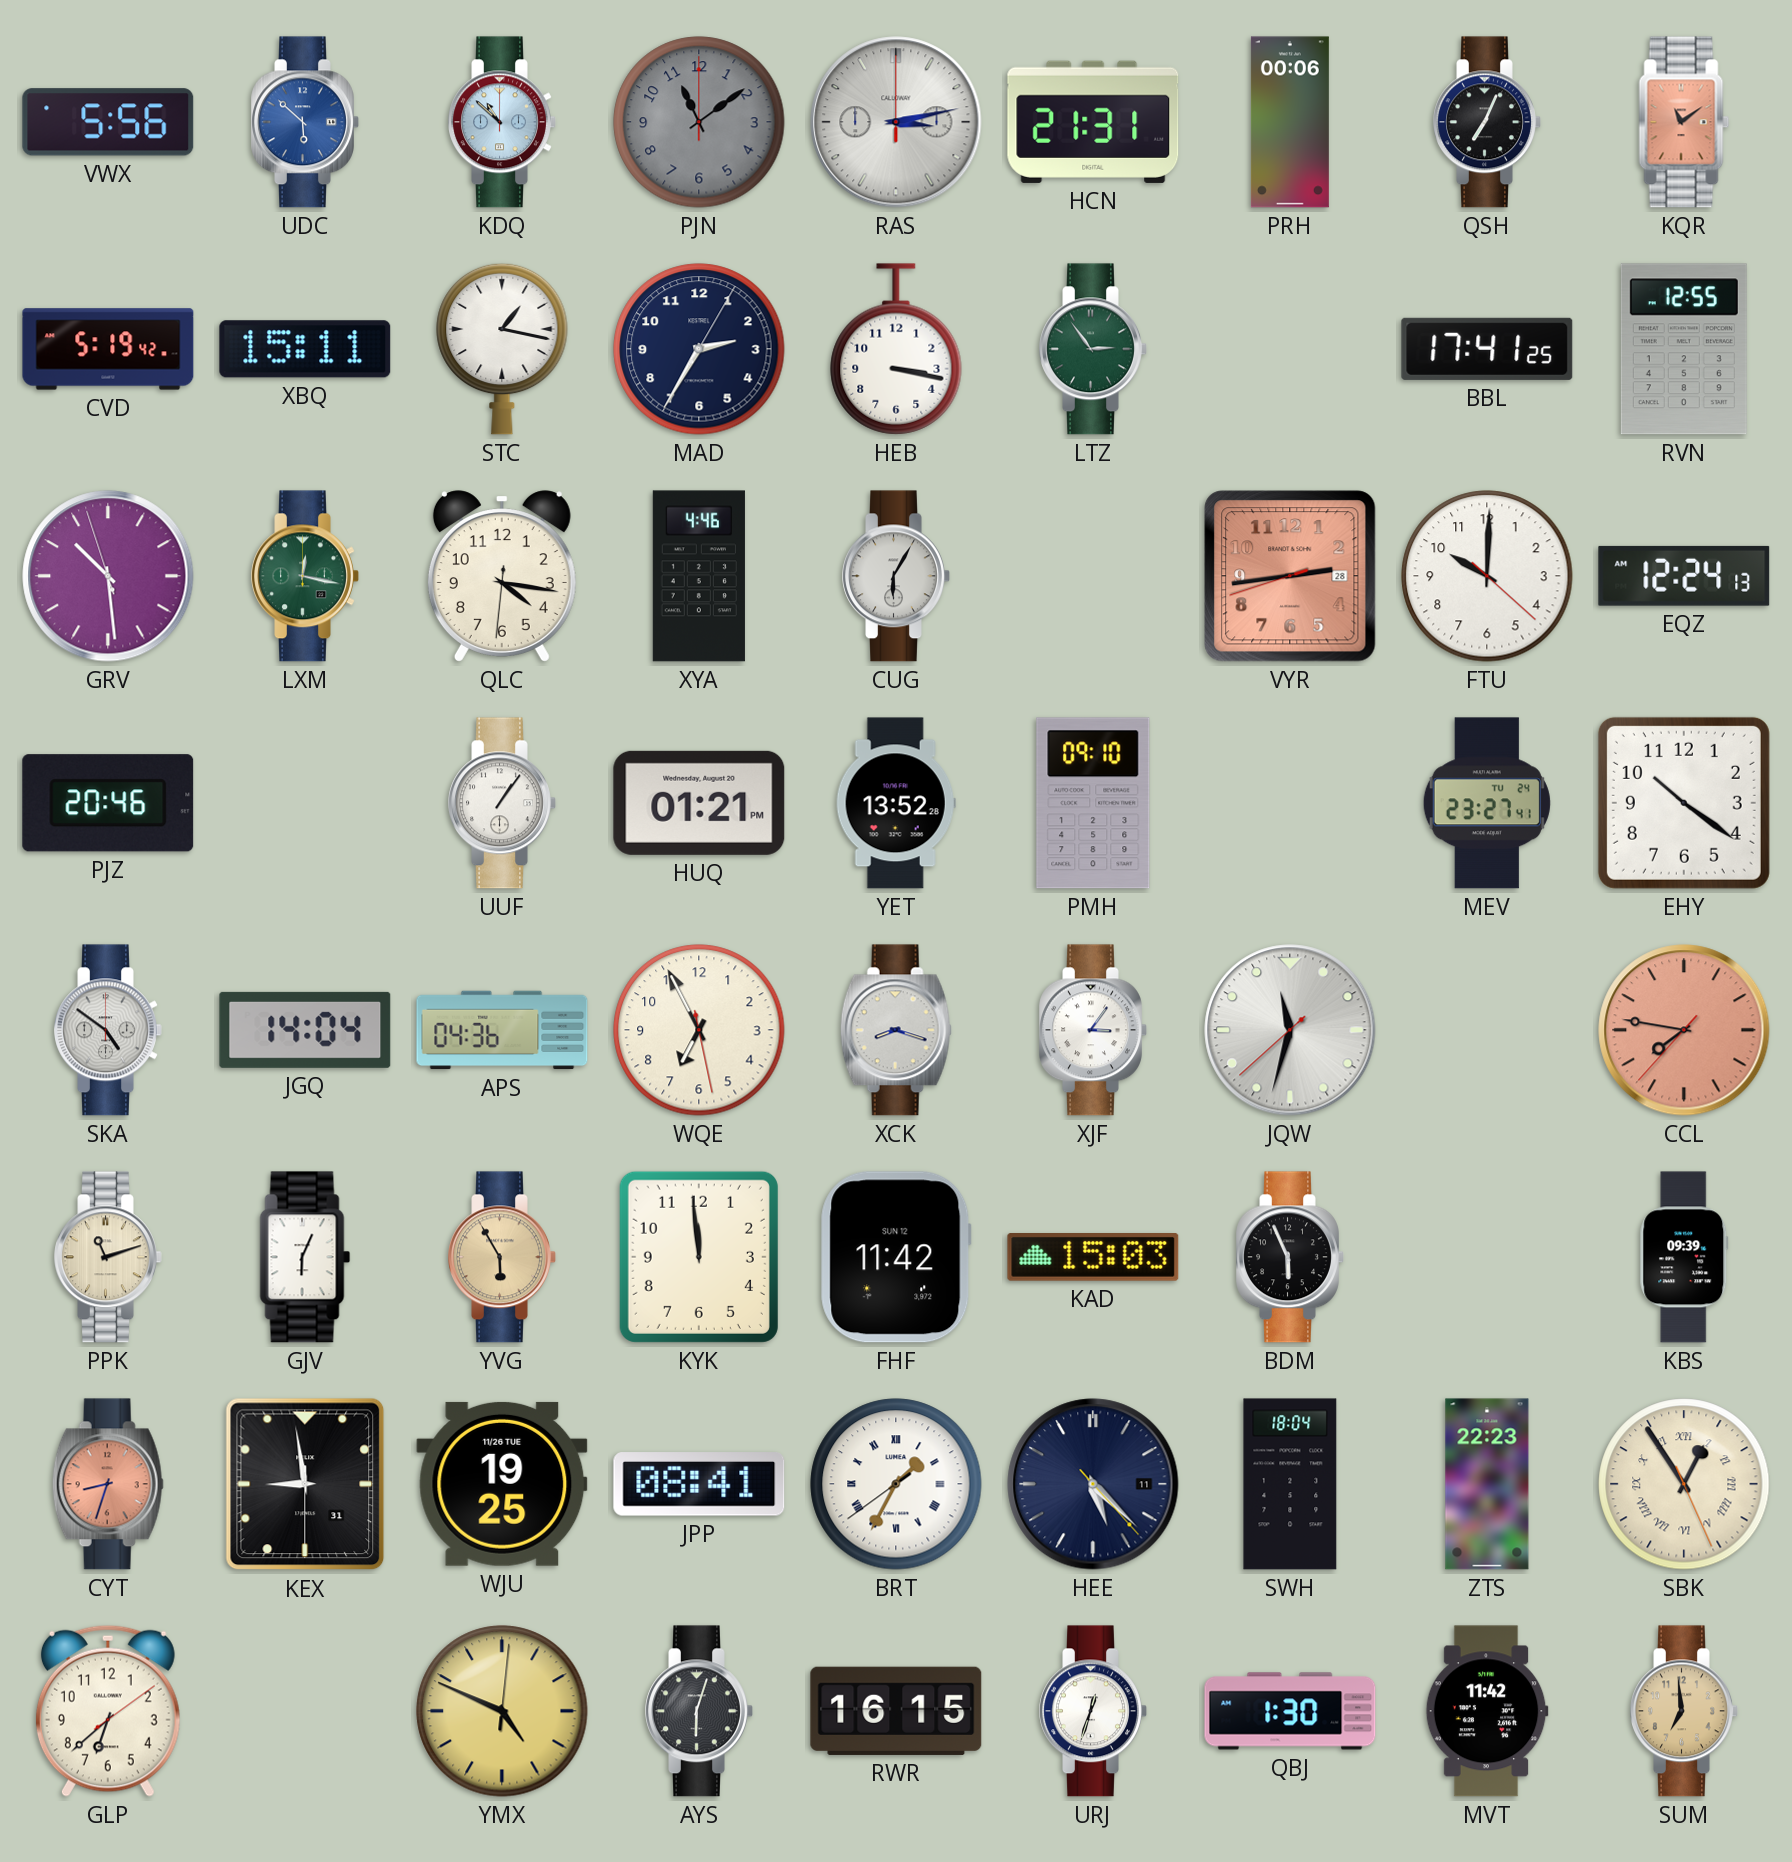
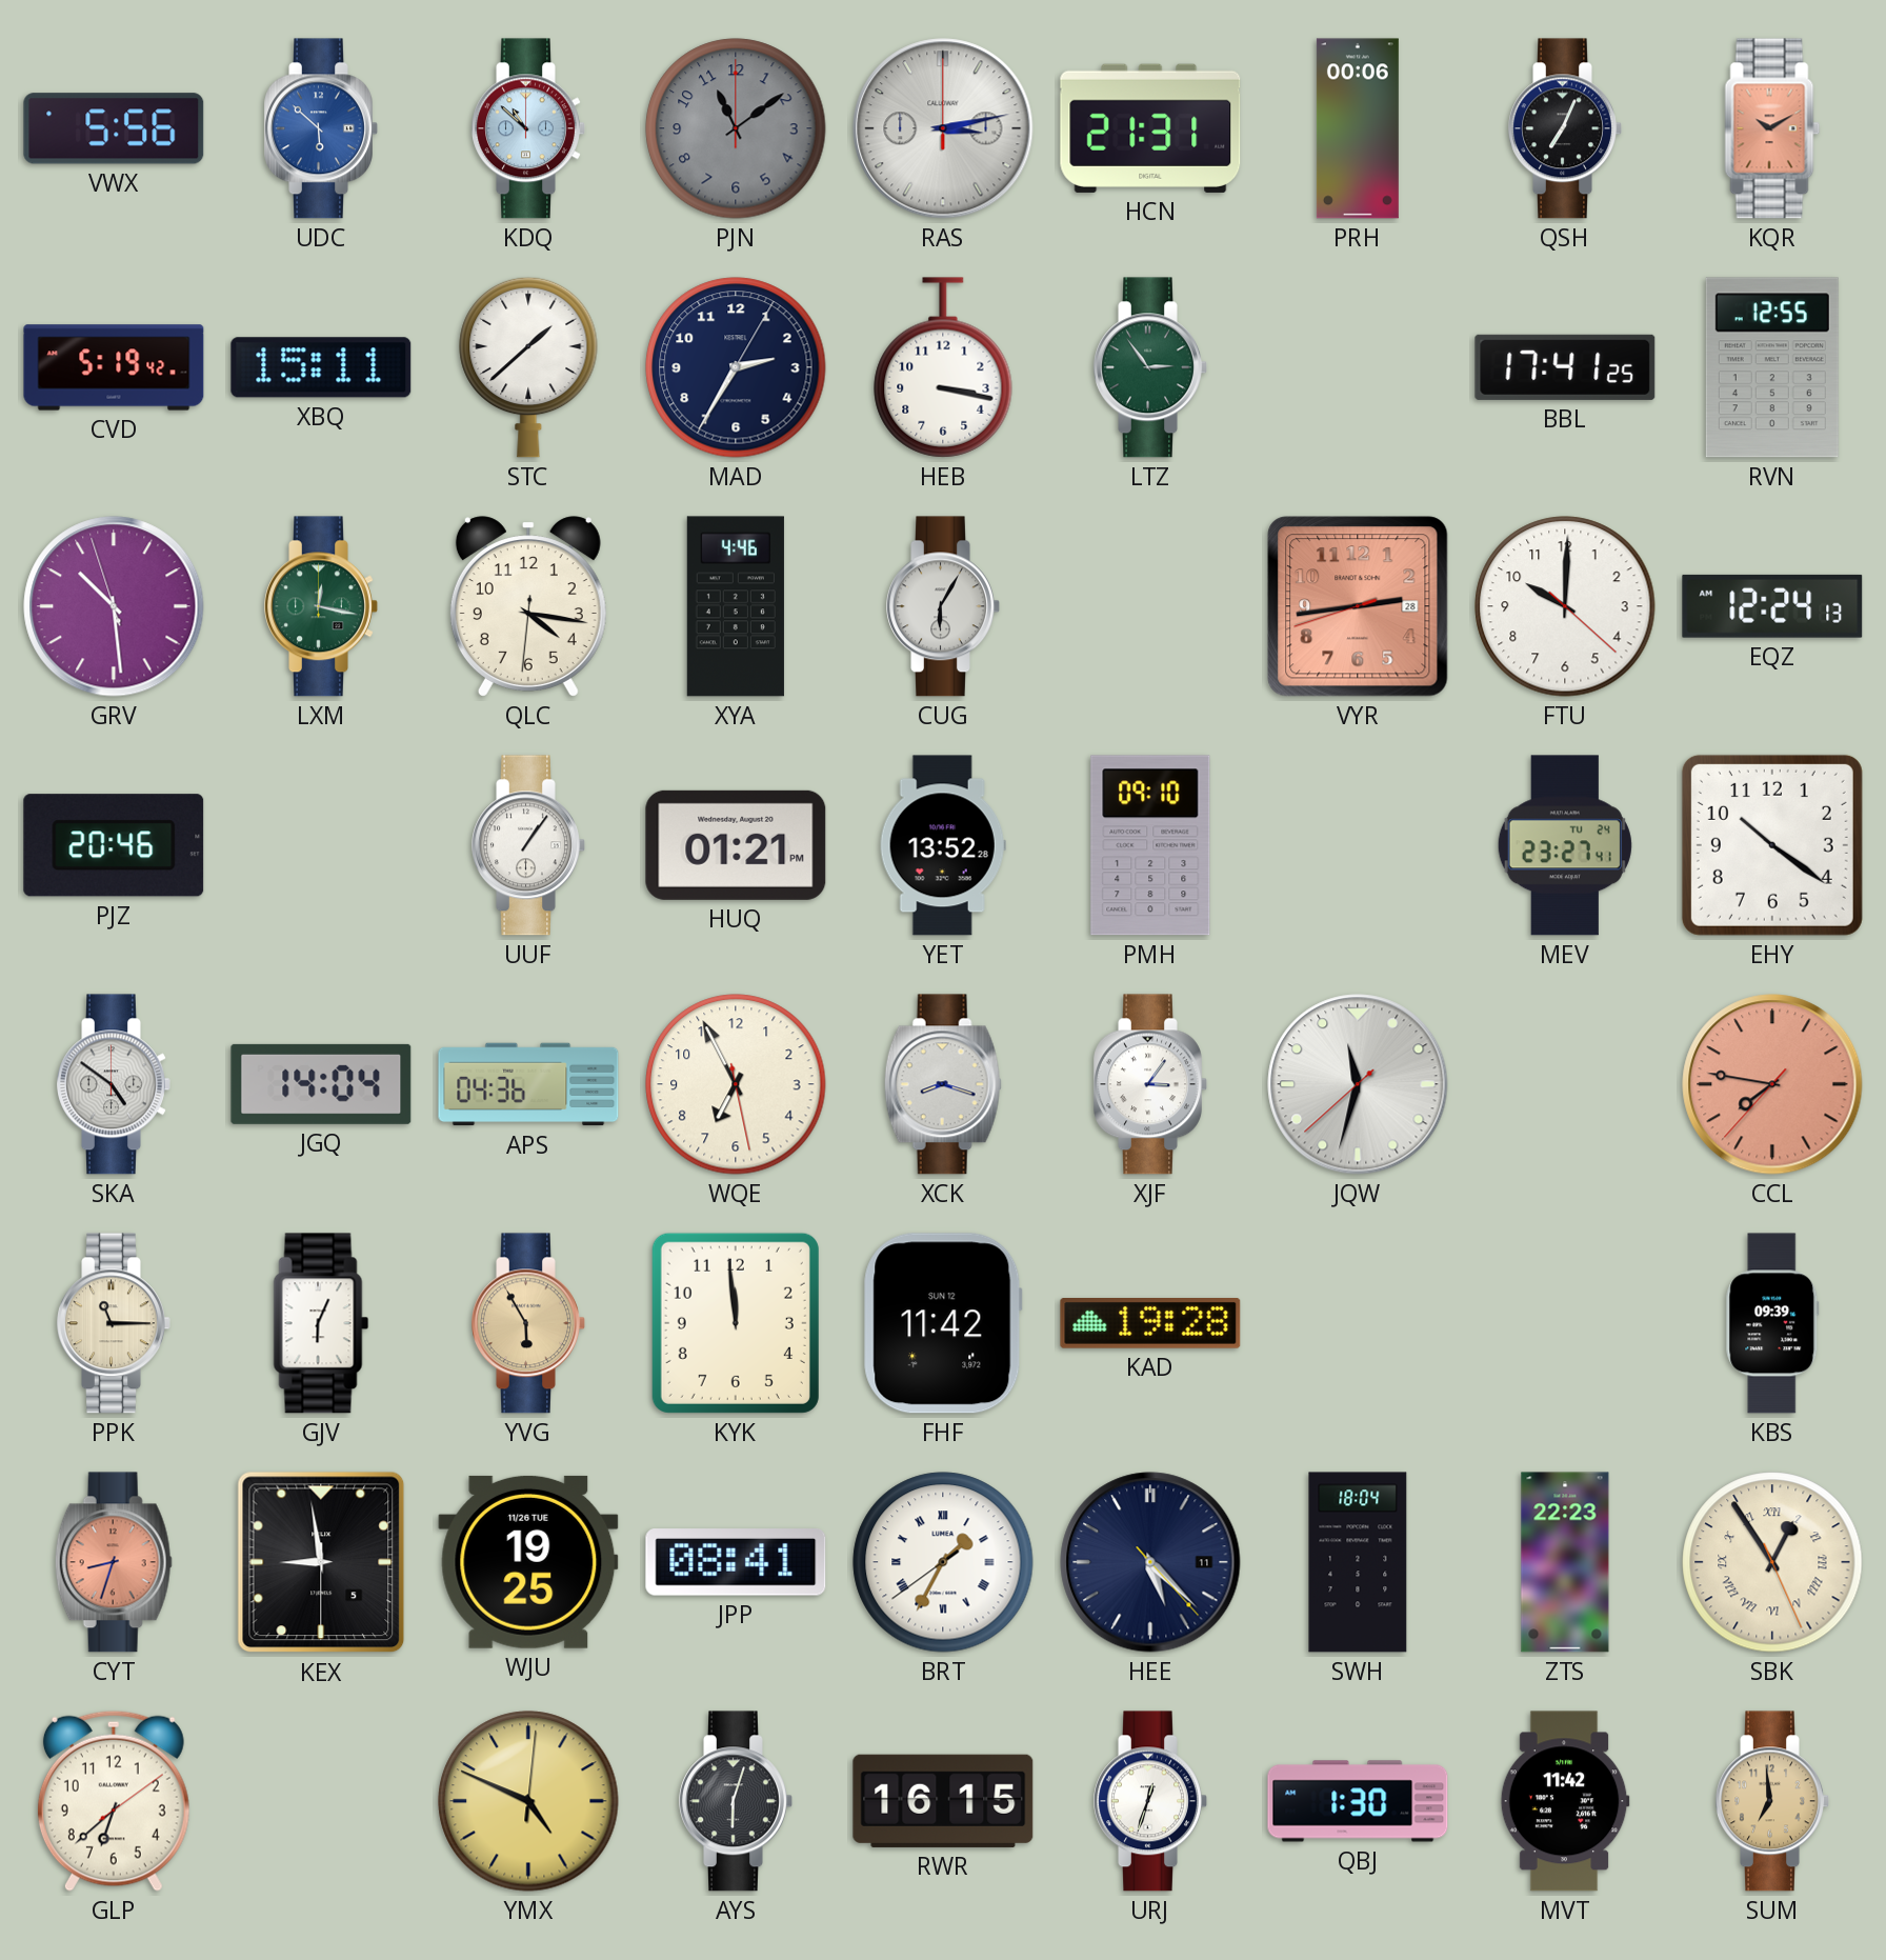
KQR: 11:09 -> 10:10
STC: 1:17 -> 1:38
PPK: 11:12 -> 11:15
KAD: 15:03 -> 19:28
BDM: 5:56 -> none
KEX date: 31 -> 5
